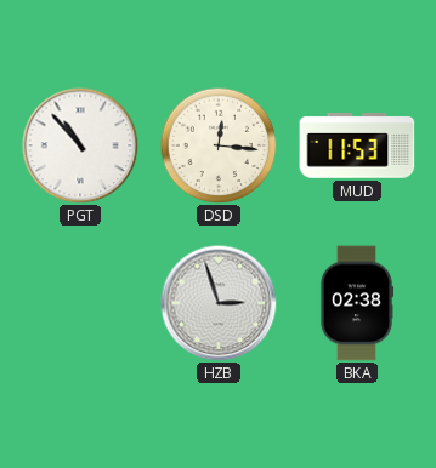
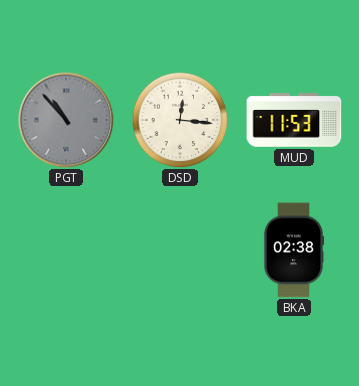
PGT dial: white -> grey
HZB: 2:57 -> none
